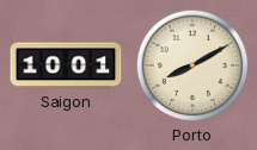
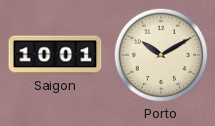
Porto: 8:10 -> 10:10
